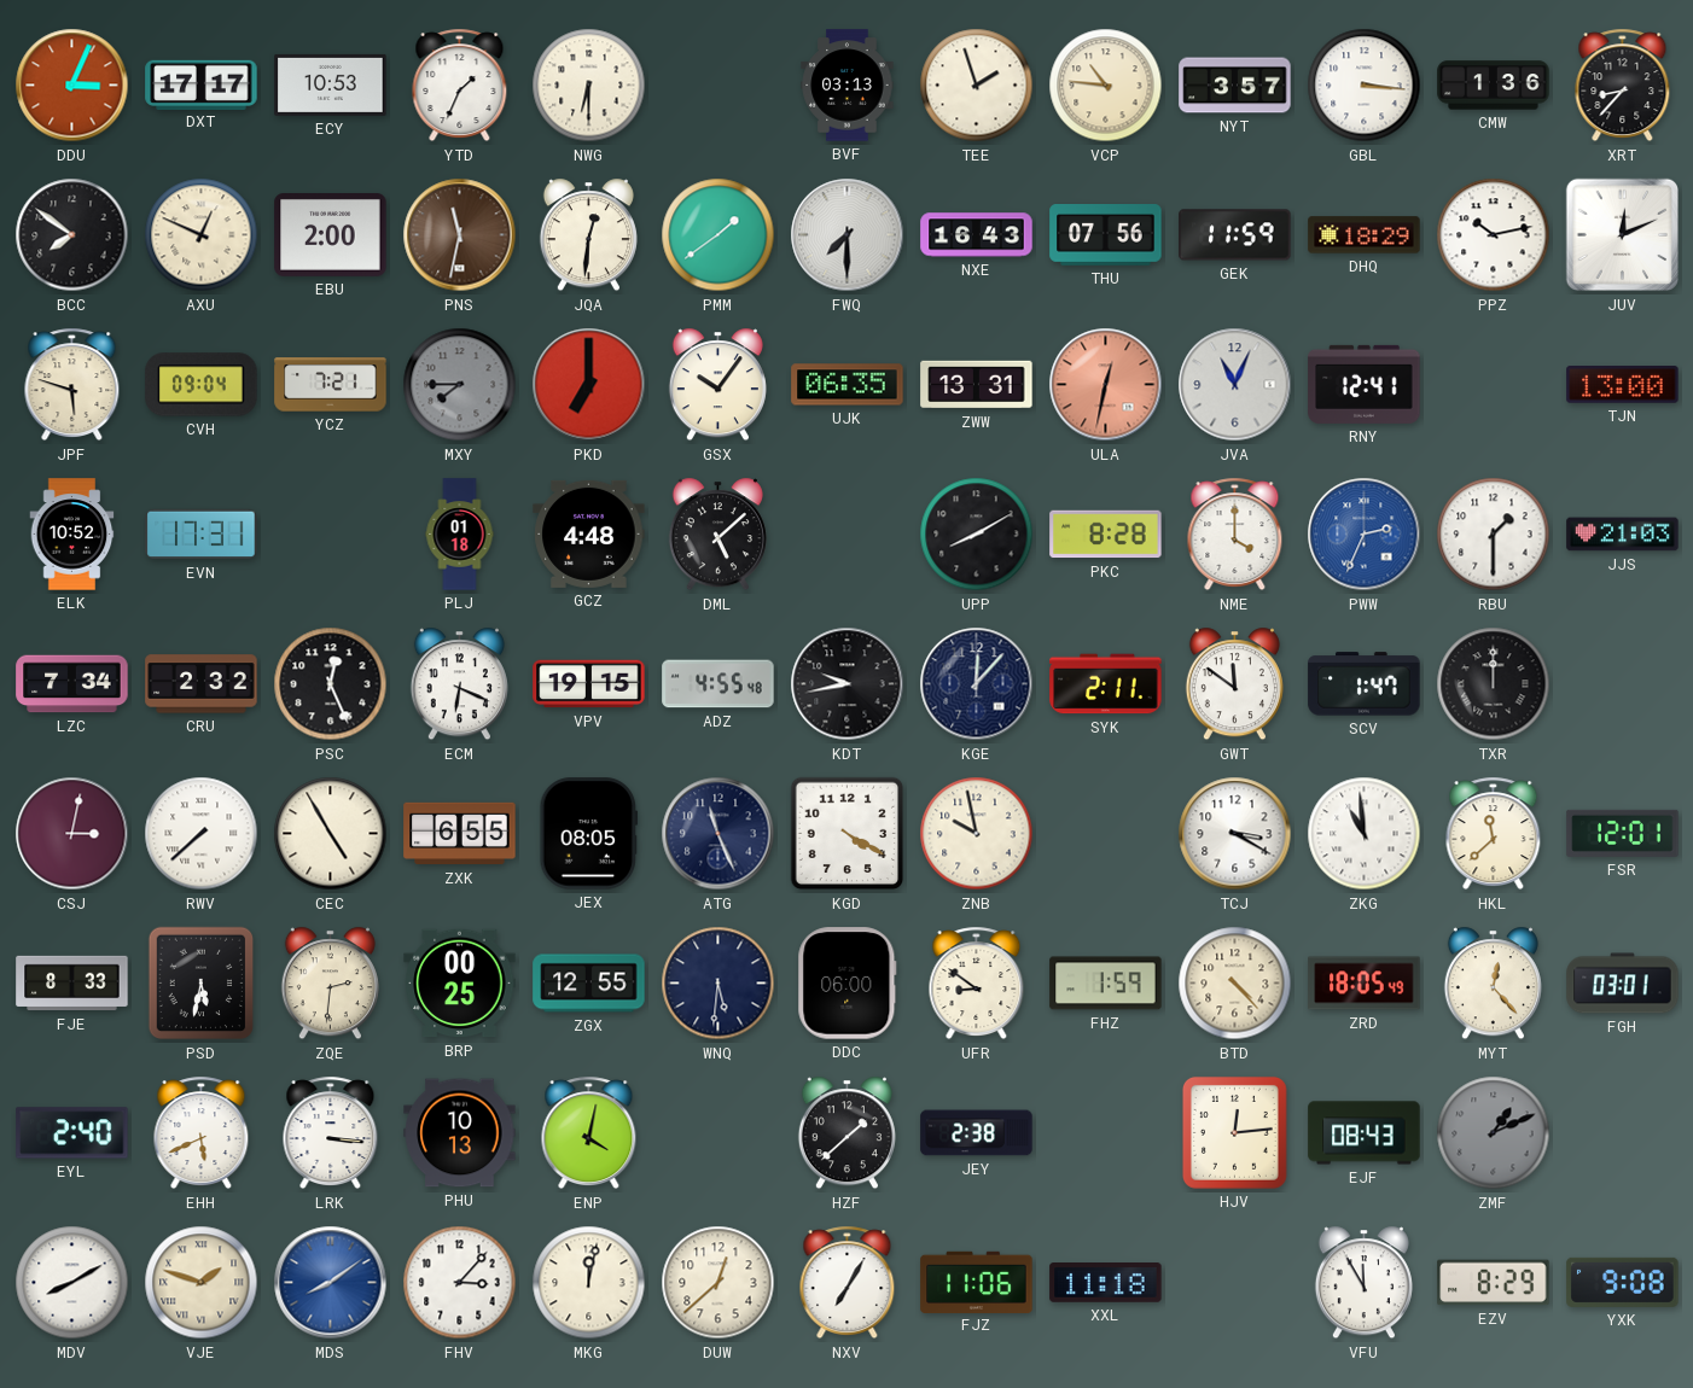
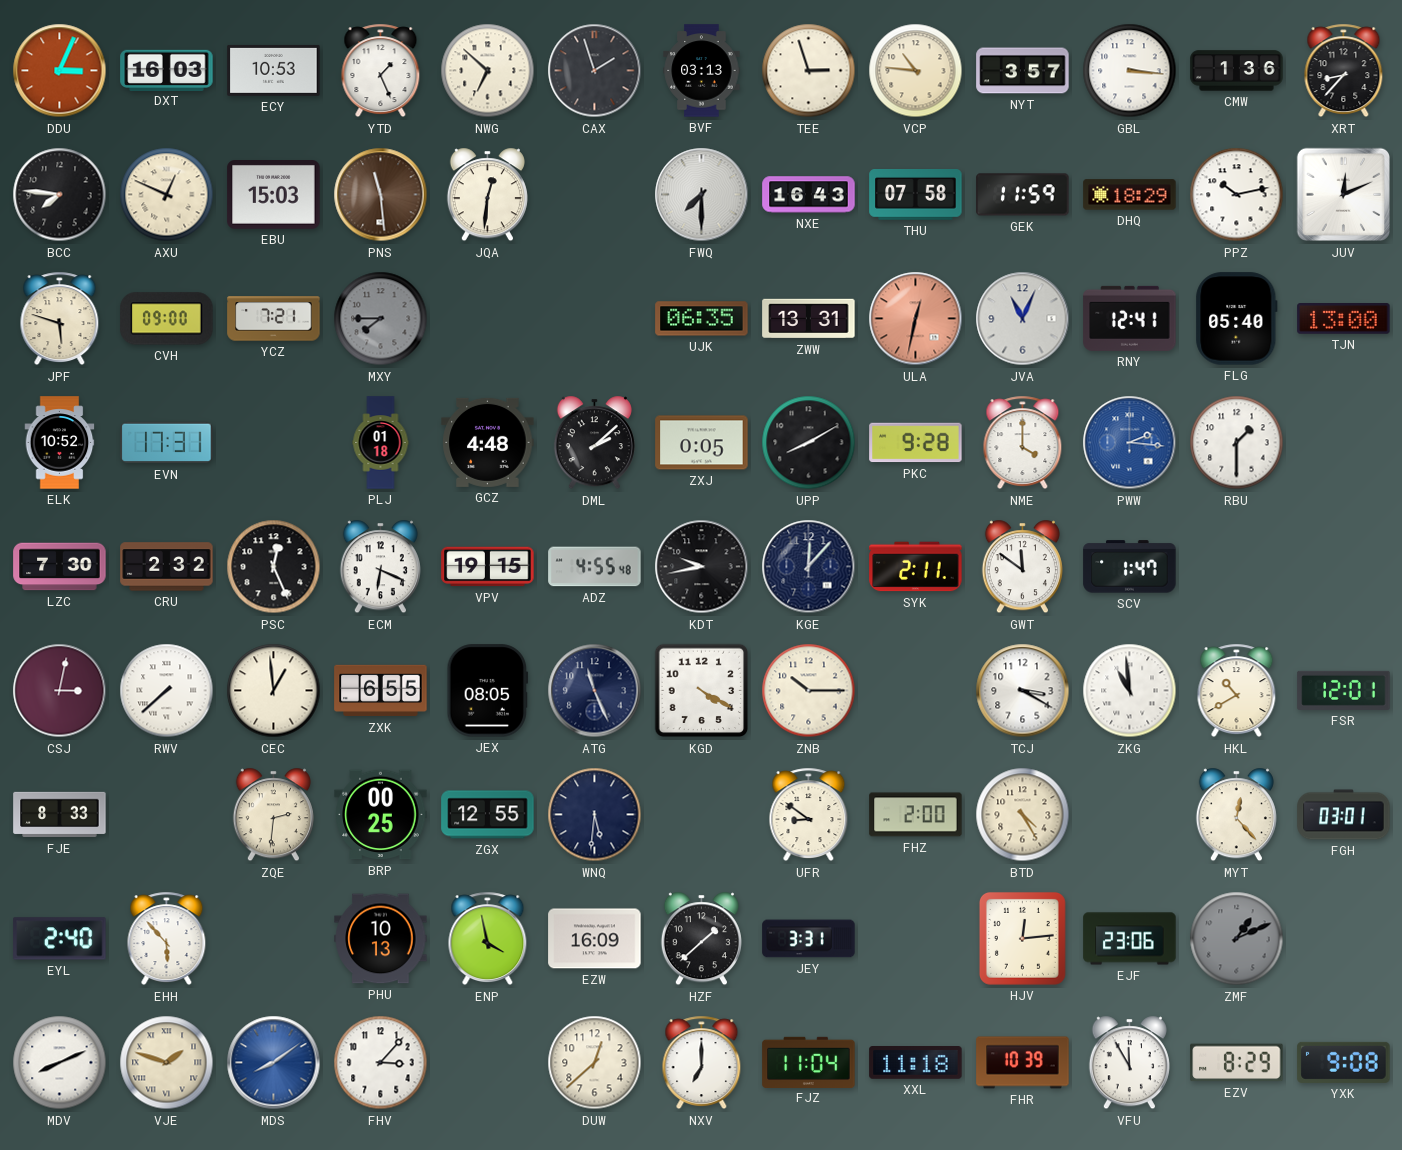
DXT: 17:17 -> 16:03
YTD: 1:34 -> 1:26
NWG: 6:30 -> 6:52
CAX: none -> 1:57
TEE: 1:57 -> 2:57
BCC: 7:51 -> 7:46
EBU: 2:00 -> 15:03
PNS: 11:32 -> 11:29
PMM: 1:39 -> none
THU: 07:56 -> 07:58
CVH: 09:04 -> 09:00
PKD: 7:00 -> none
GSX: 10:06 -> none
FLG: none -> 05:40
DML: 5:08 -> 2:08
ZXJ: none -> 0:05
PKC: 8:28 -> 9:28
PWW: 2:34 -> 2:16
JJS: 21:03 -> none
LZC: 7:34 -> 7:30
TXR: 12:00 -> none
CEC: 4:55 -> 12:59
ZNB: 9:58 -> 10:15
HKL: 11:38 -> 10:40
PSD: 5:32 -> none
DDC: 06:00 -> none
FHZ: 1:59 -> 2:00
BTD: 4:23 -> 4:25
ZRD: 18:05 -> none
EHH: 5:41 -> 5:53
LRK: 3:16 -> none
ENP: 4:02 -> 3:58
EZW: none -> 16:09
JEY: 2:38 -> 3:31
EJF: 08:43 -> 23:06
MDV: 8:10 -> 8:11
MKG: 12:02 -> none
NXV: 7:05 -> 7:00
FJZ: 11:06 -> 11:04
FHR: none -> 10:39
